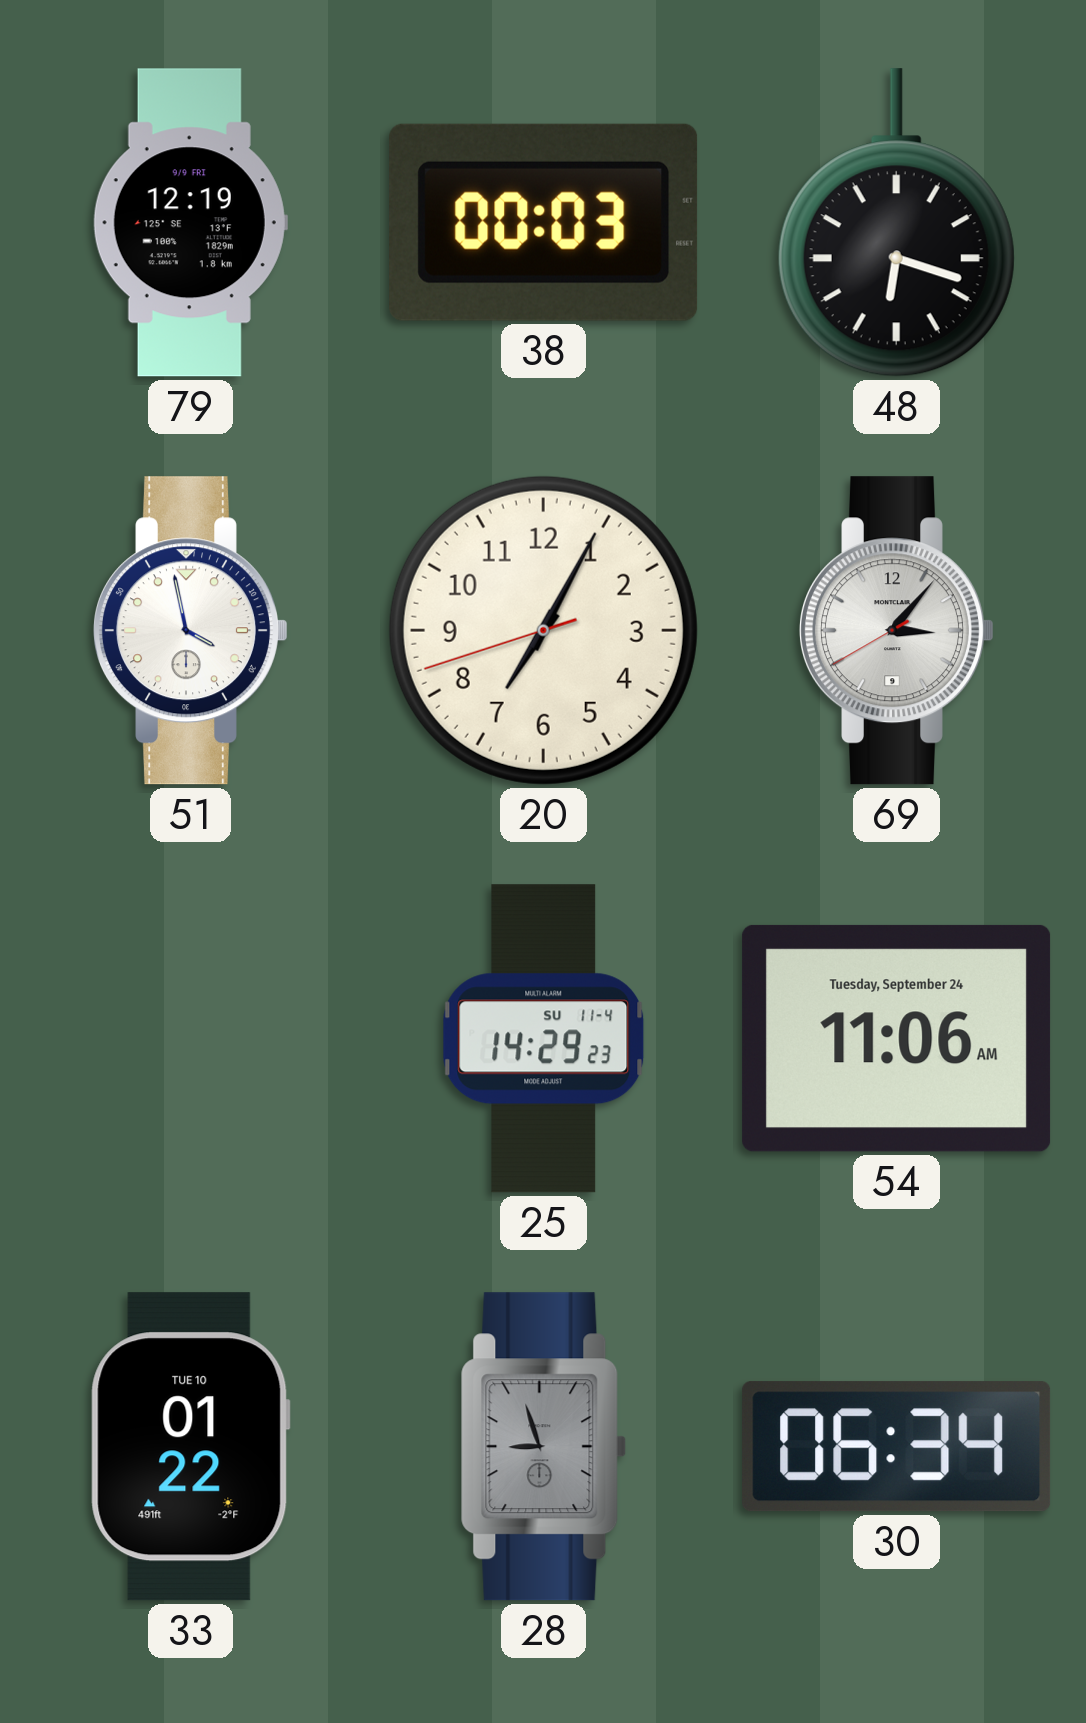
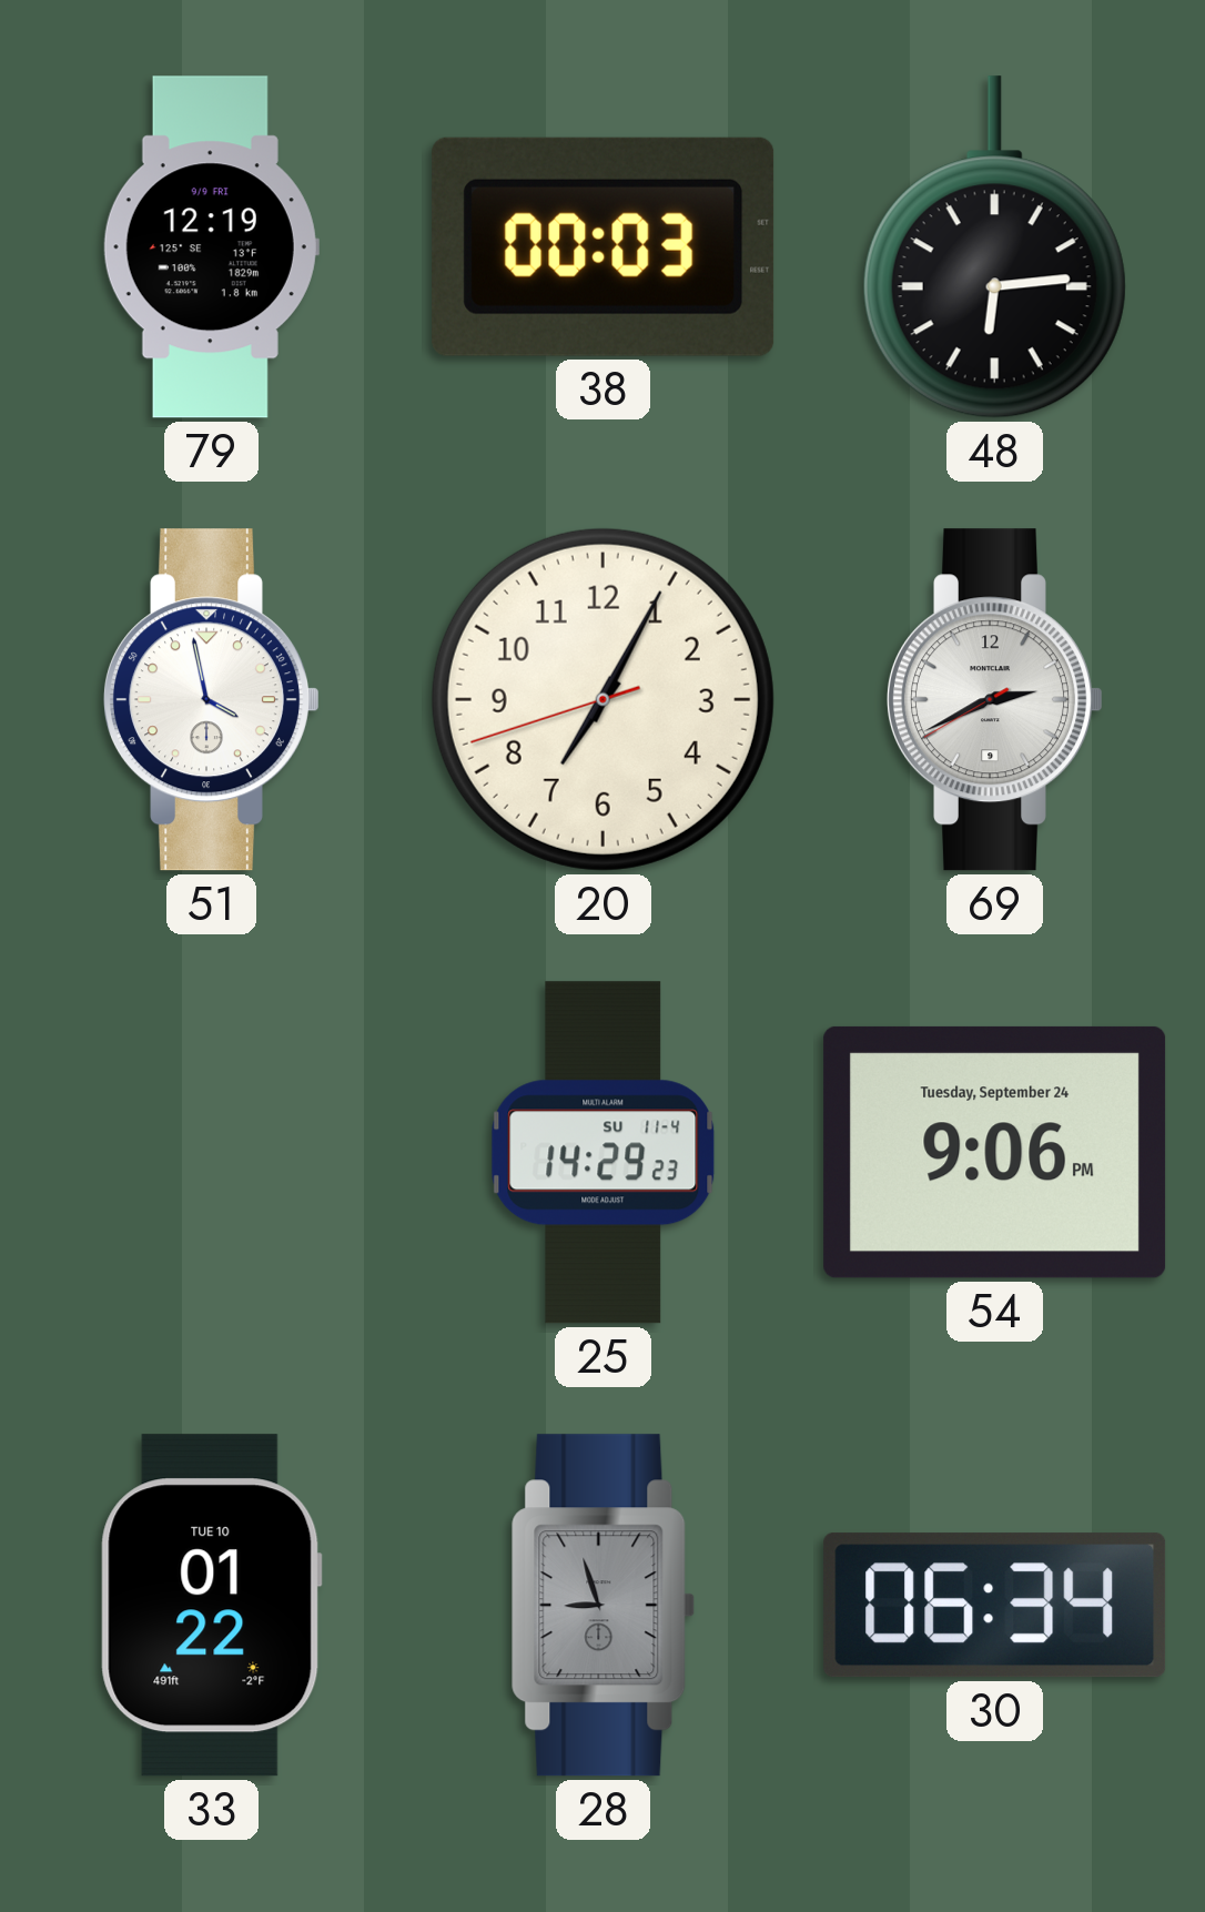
48: 6:18 -> 6:14
69: 3:06 -> 2:40
54: 11:06 -> 9:06
